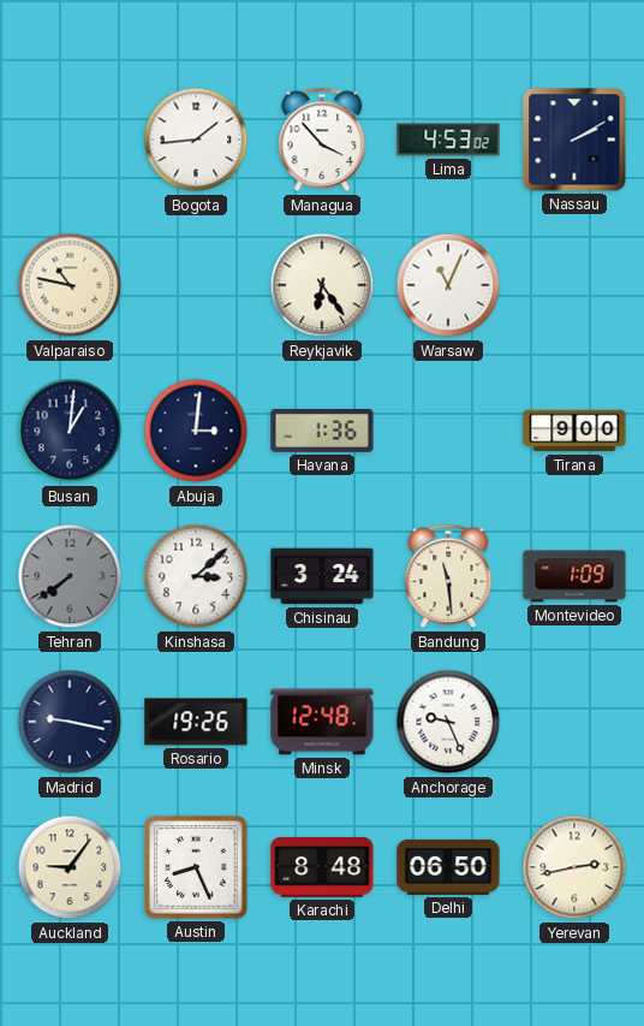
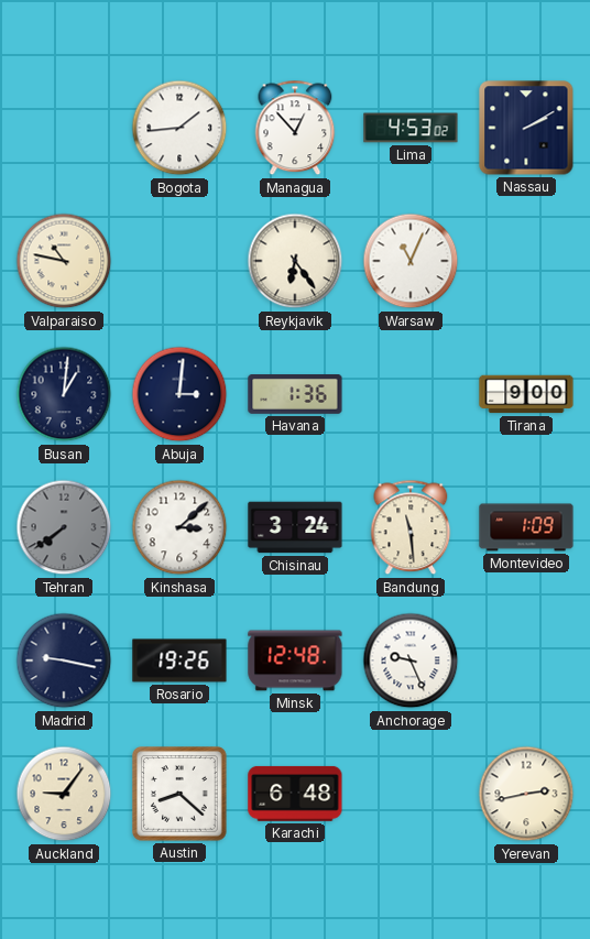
Managua: 3:53 -> 12:53
Austin: 8:26 -> 8:22
Karachi: 8:48 -> 6:48
Delhi: 06:50 -> none
